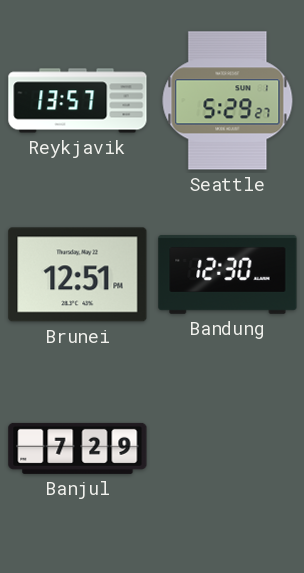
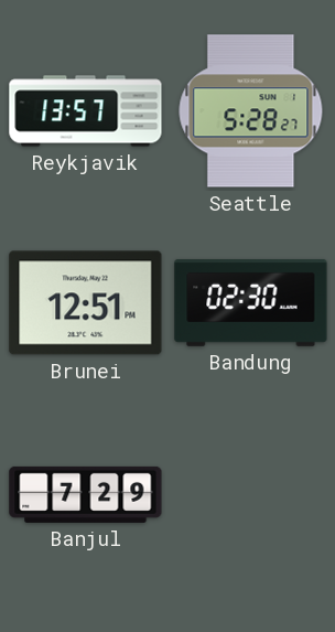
Seattle: 5:29 -> 5:28
Bandung: 12:30 -> 02:30
